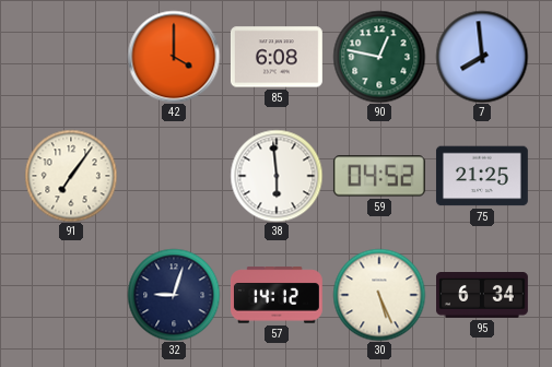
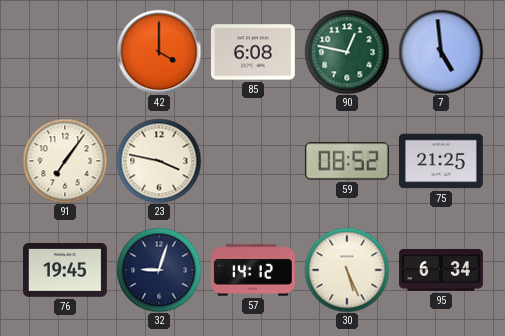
7: 7:59 -> 4:59
23: none -> 3:47
38: 5:59 -> none
59: 04:52 -> 08:52
76: none -> 19:45
